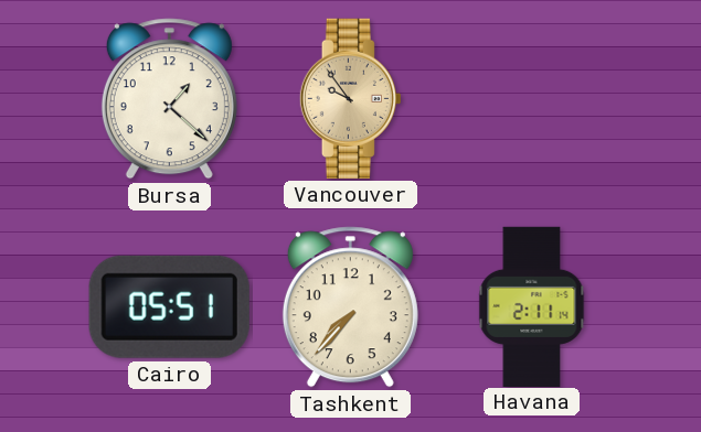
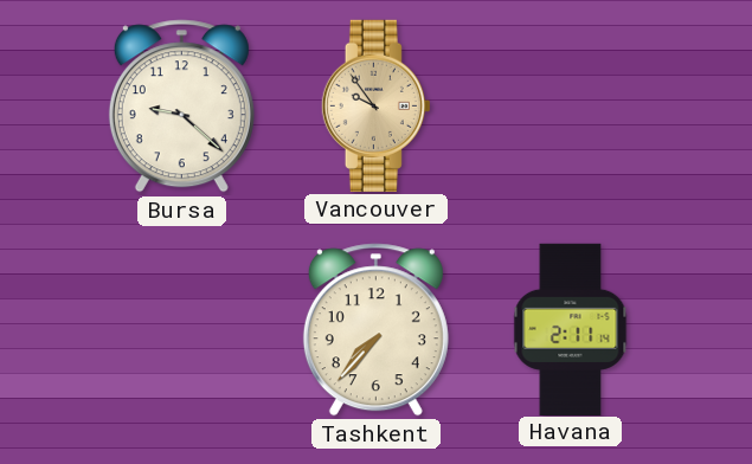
Bursa: 1:22 -> 9:22
Cairo: 05:51 -> none
